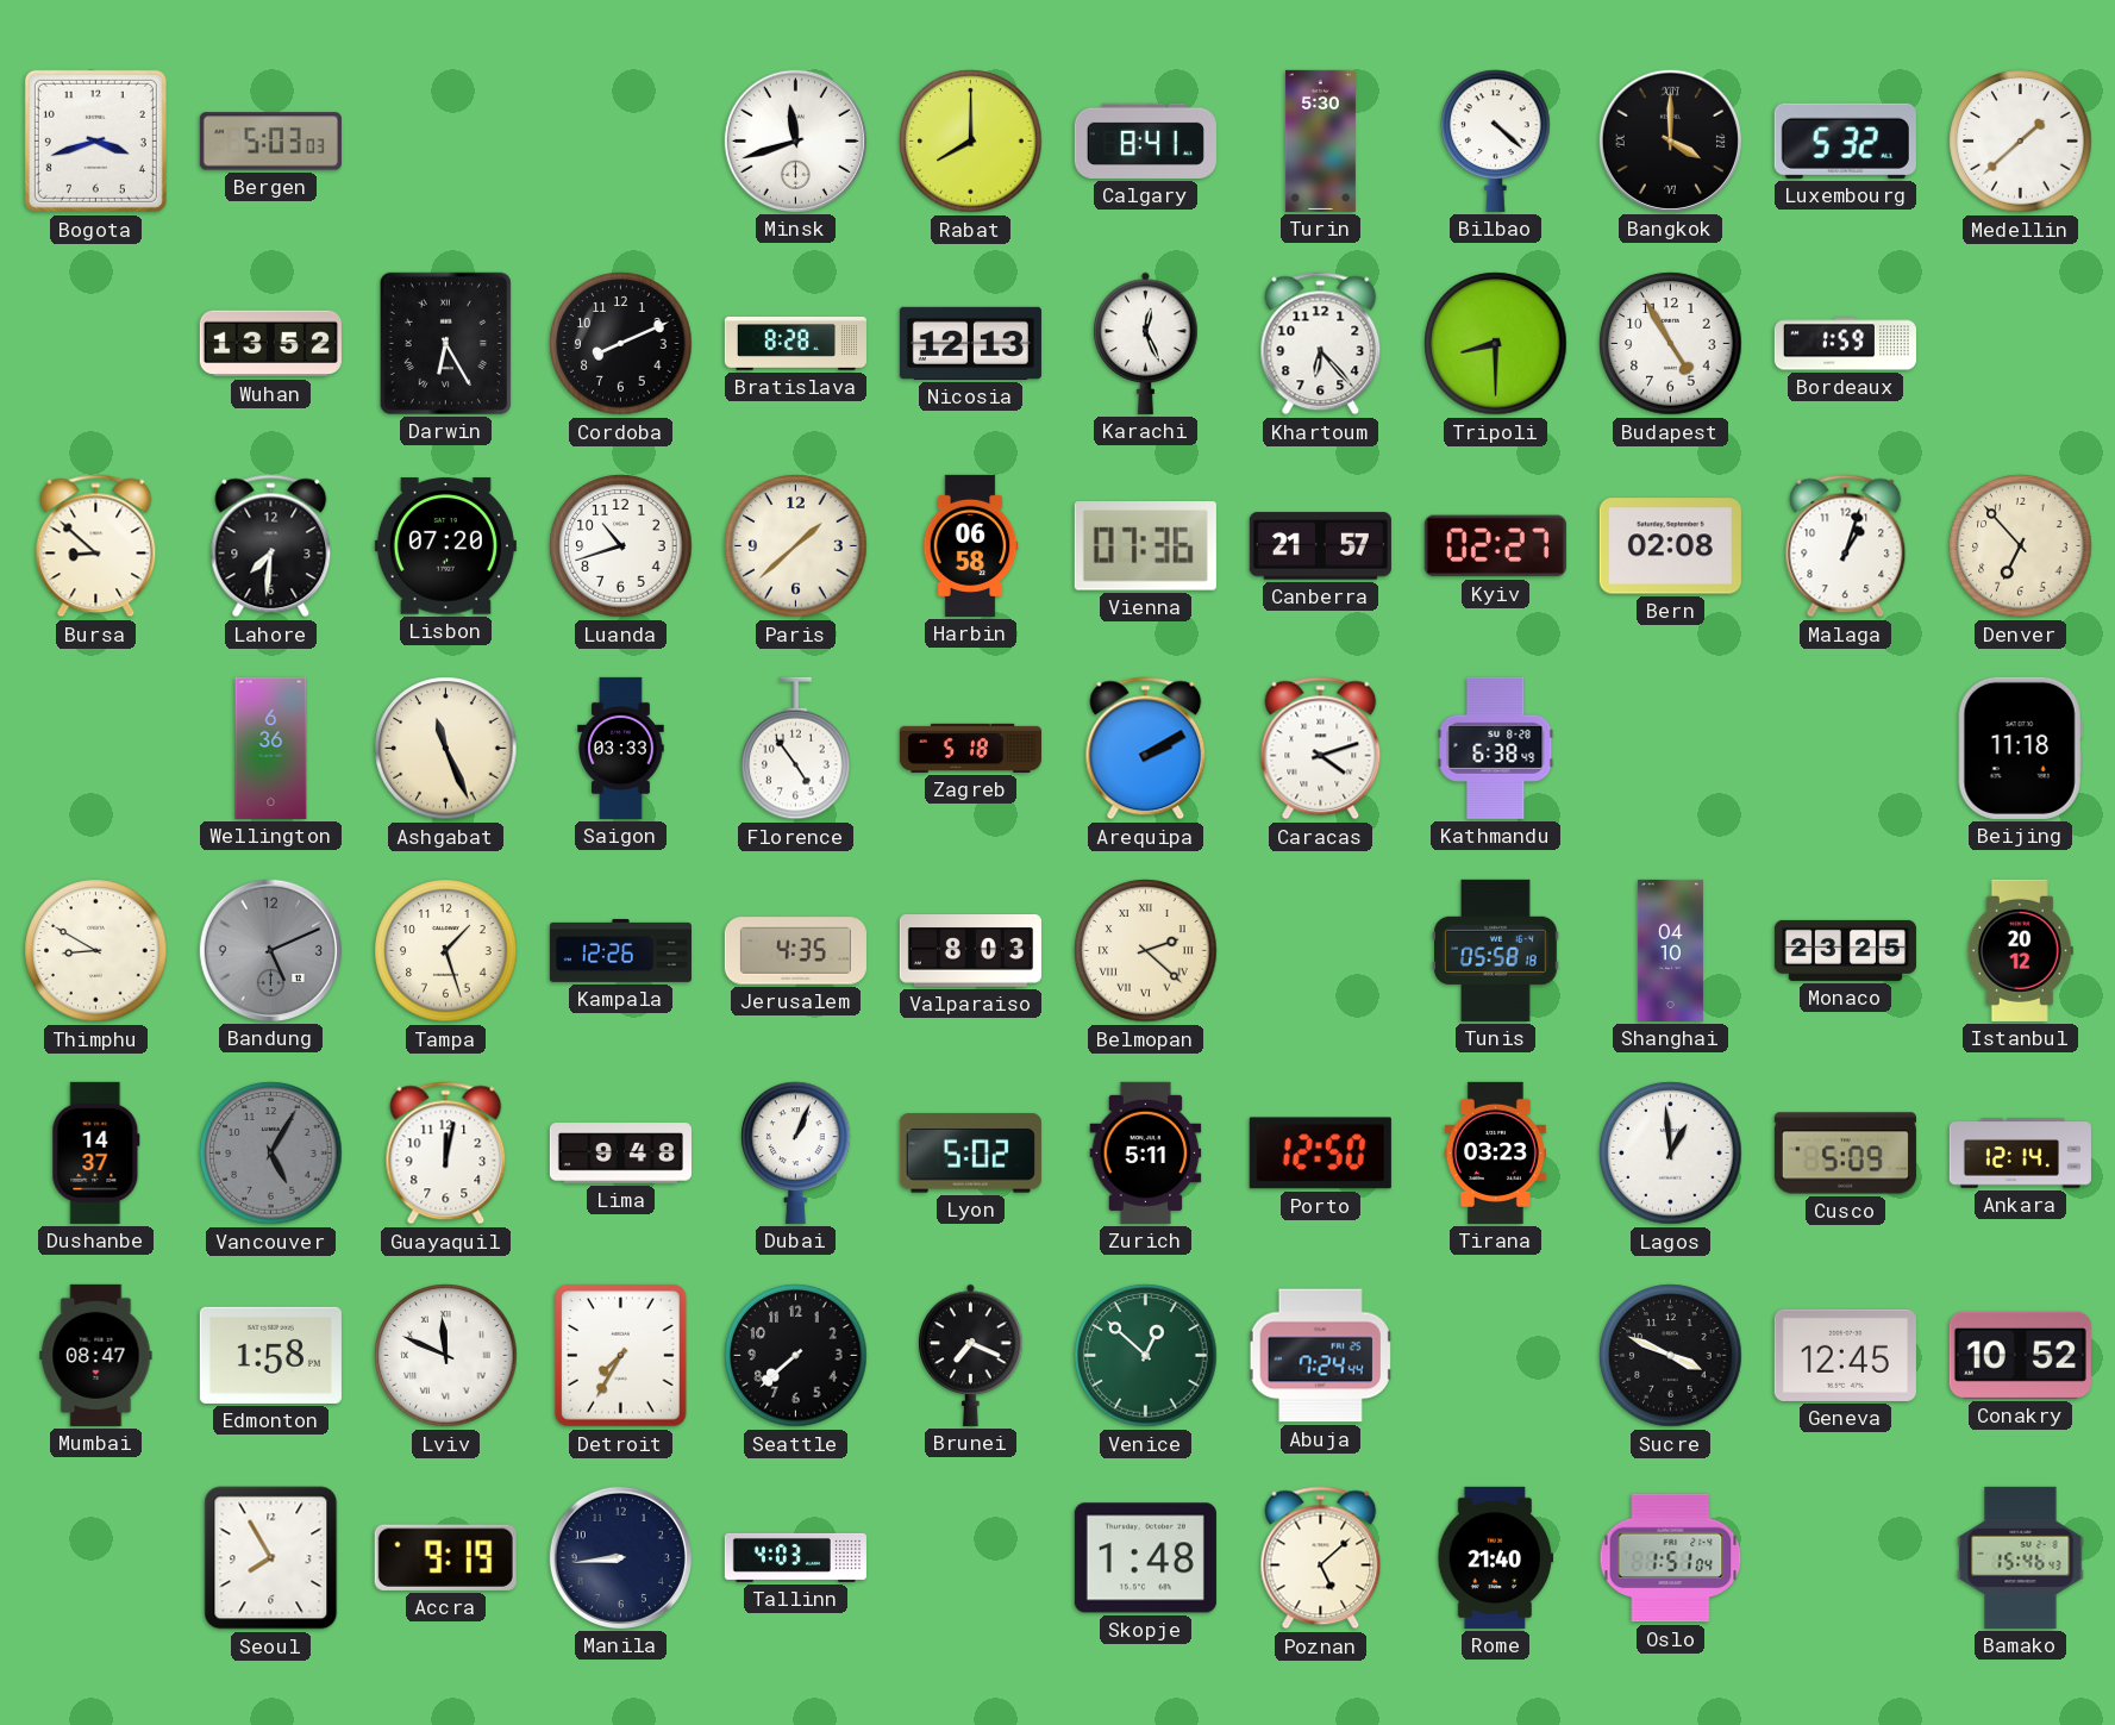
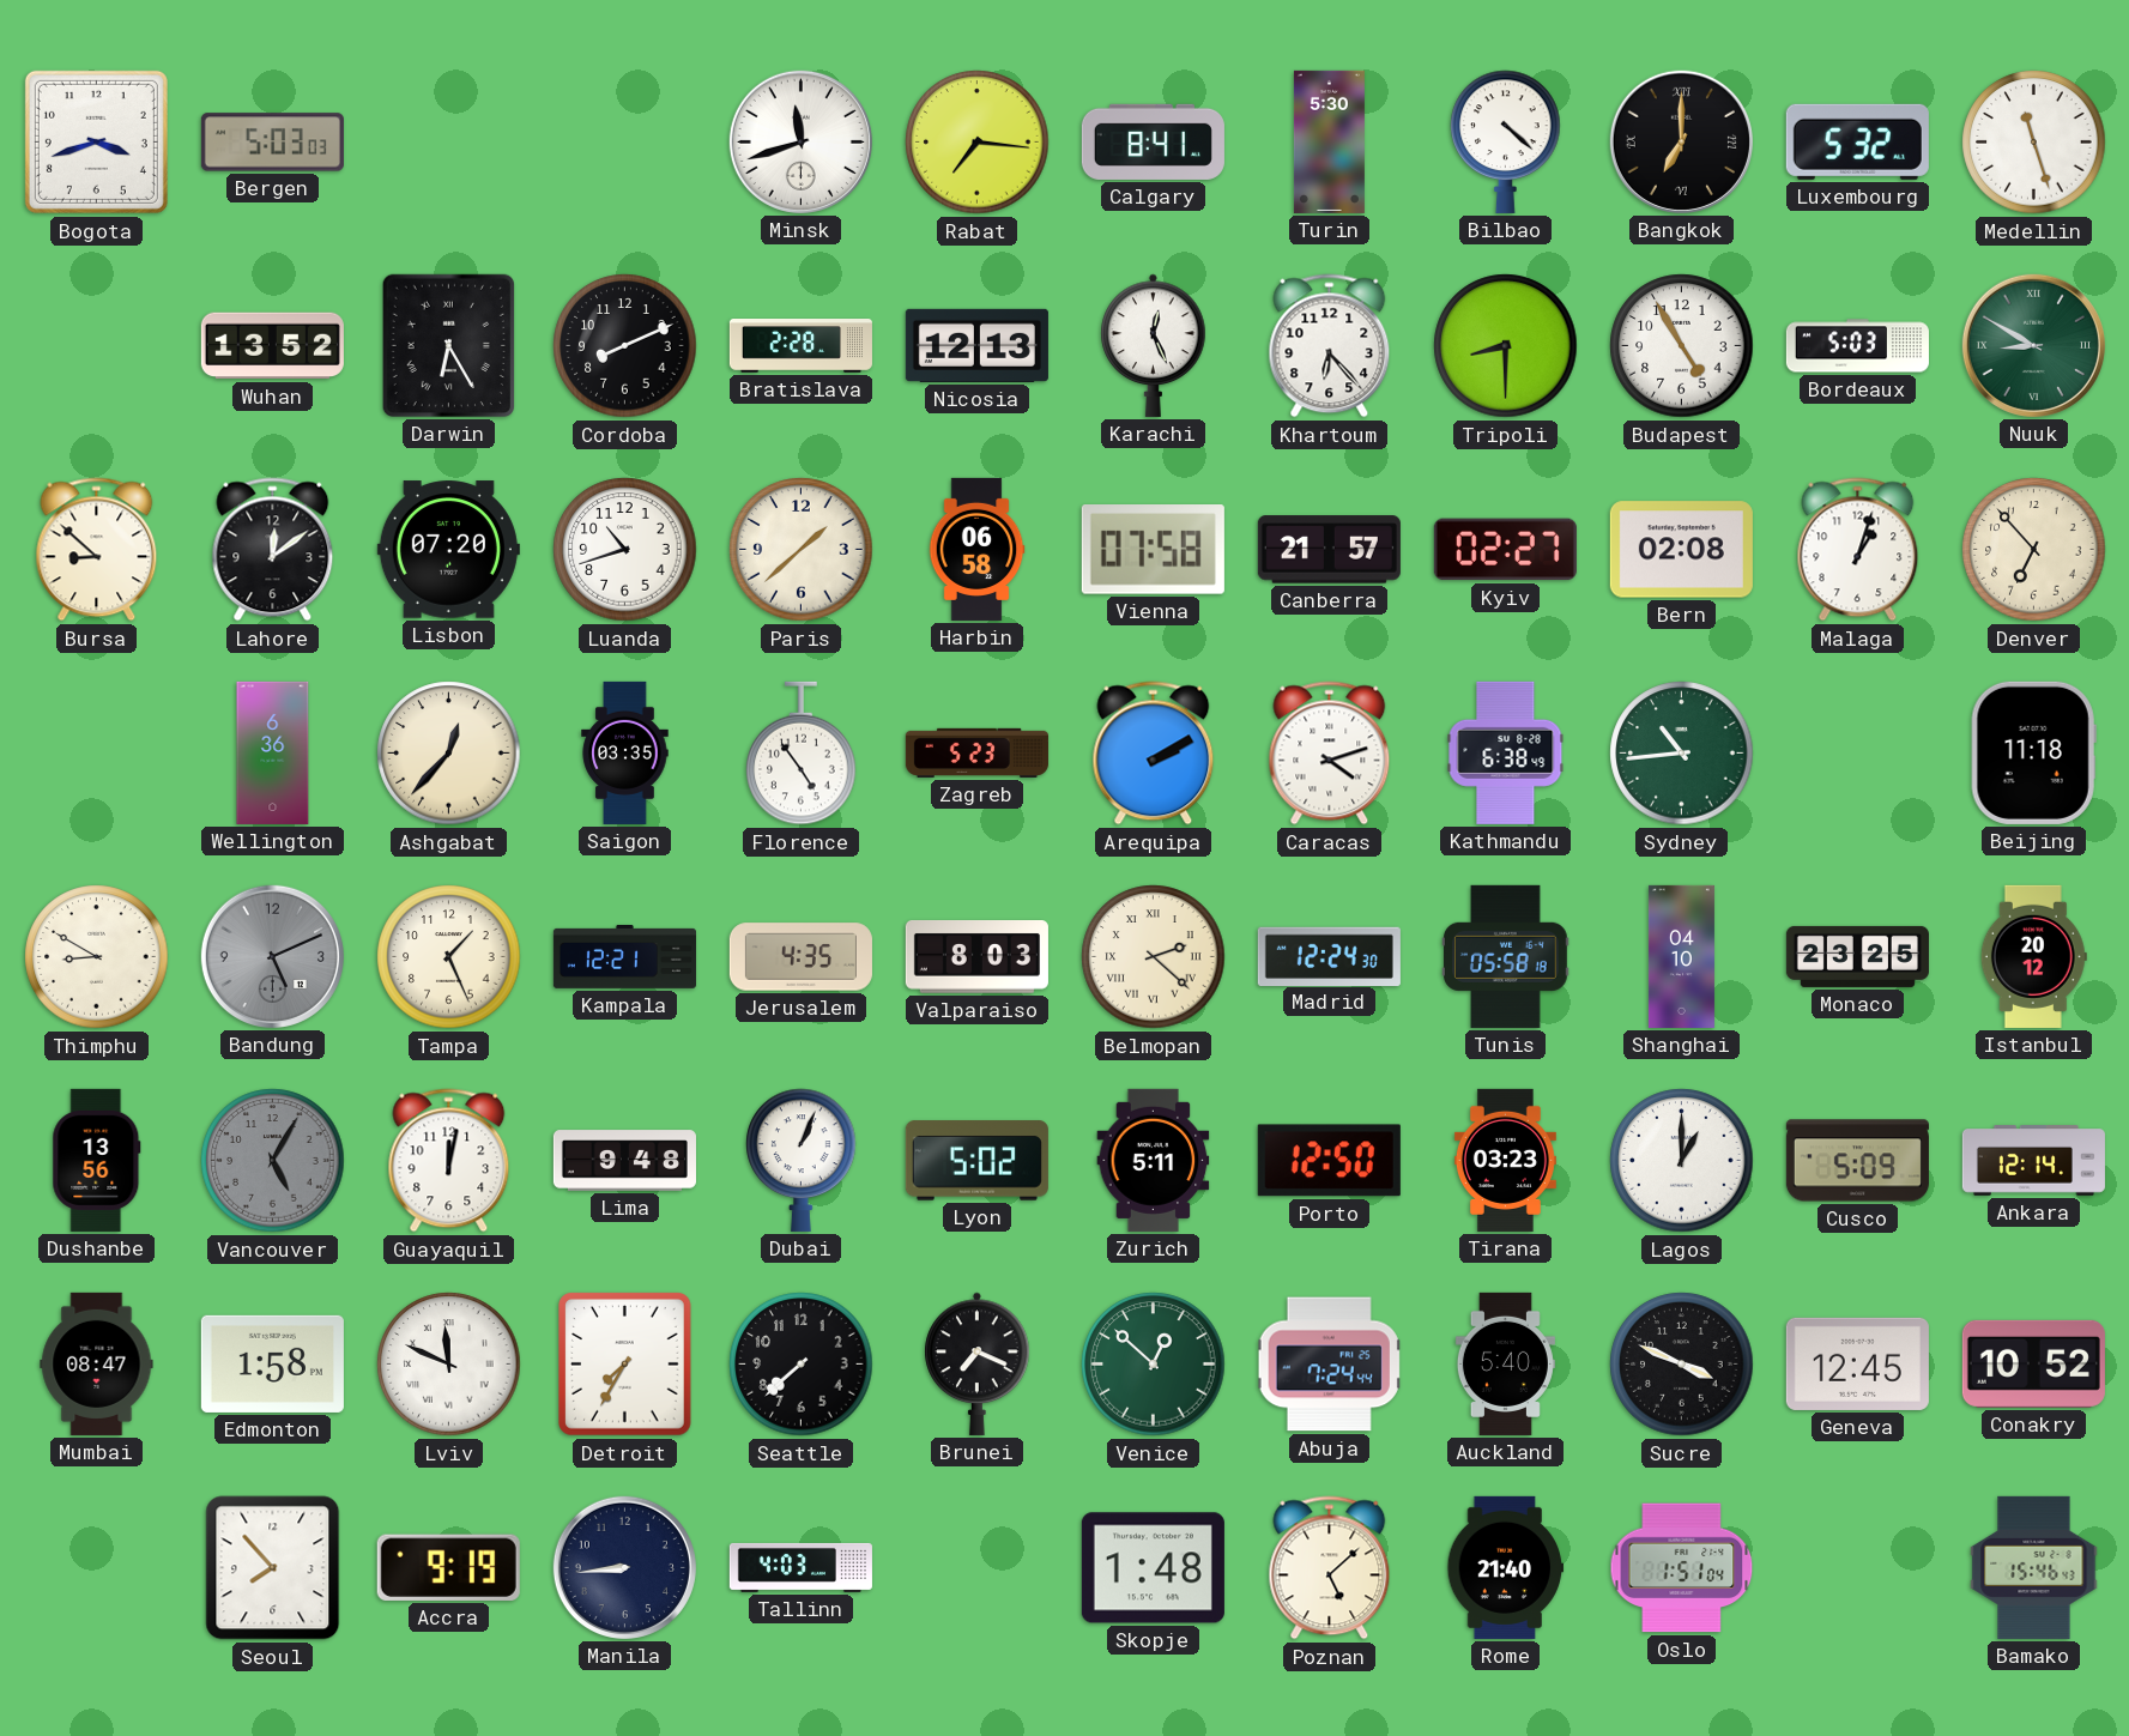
Rabat: 8:00 -> 7:16
Bangkok: 4:00 -> 7:00
Medellin: 1:38 -> 11:27
Bratislava: 8:28 -> 2:28
Bordeaux: 1:59 -> 5:03
Nuuk: none -> 8:50
Lahore: 7:31 -> 12:09
Vienna: 07:36 -> 07:58
Ashgabat: 11:26 -> 12:37
Saigon: 03:33 -> 03:35
Zagreb: 5:18 -> 5:23
Sydney: none -> 10:44
Tampa: 1:27 -> 1:26
Kampala: 12:26 -> 12:21
Madrid: none -> 12:24
Dushanbe: 14:37 -> 13:56
Lagos: 12:59 -> 1:00
Auckland: none -> 5:40
Seoul: 7:55 -> 7:53
